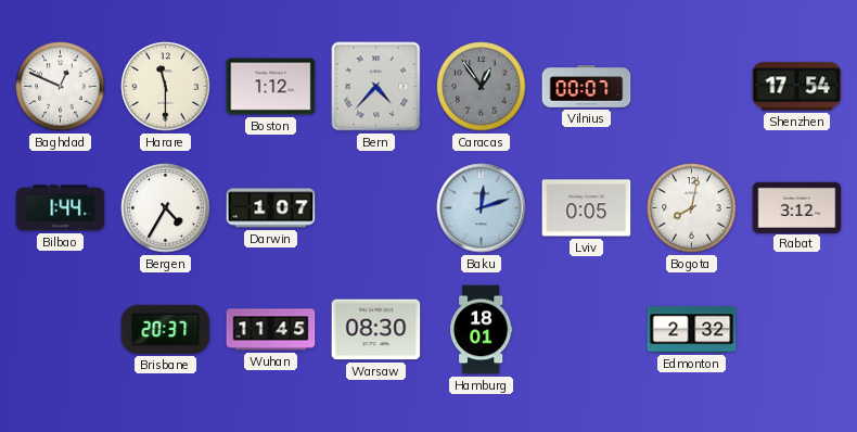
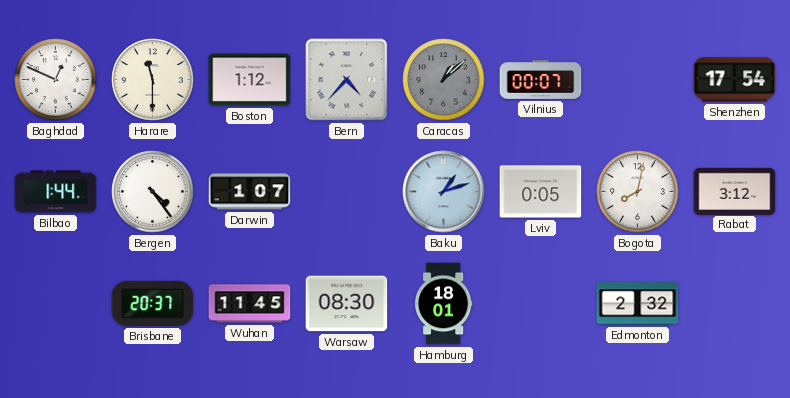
Caracas: 12:54 -> 1:08
Bergen: 4:35 -> 4:24
Baku: 12:12 -> 1:12
